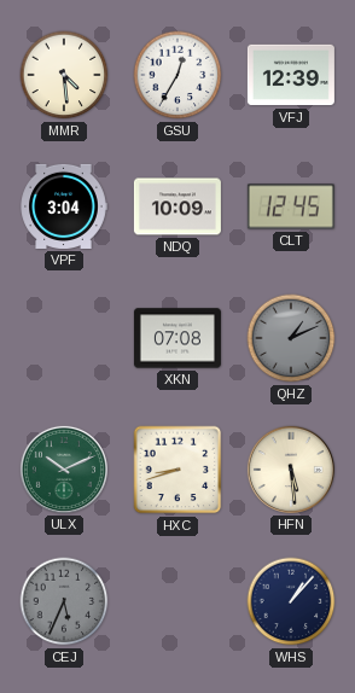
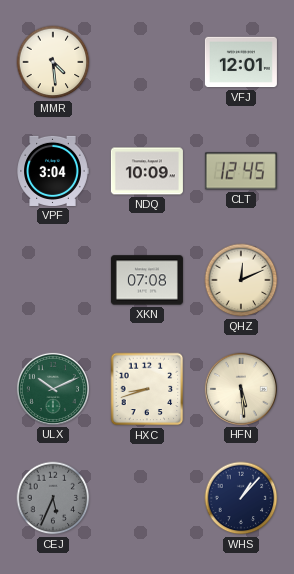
GSU: 12:35 -> none
VFJ: 12:39 -> 12:01
QHZ: 1:11 -> 12:11
QHZ dial: grey -> cream
